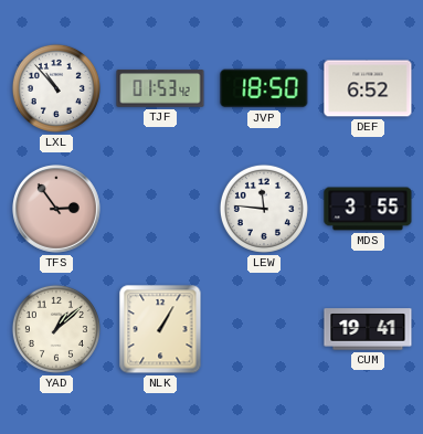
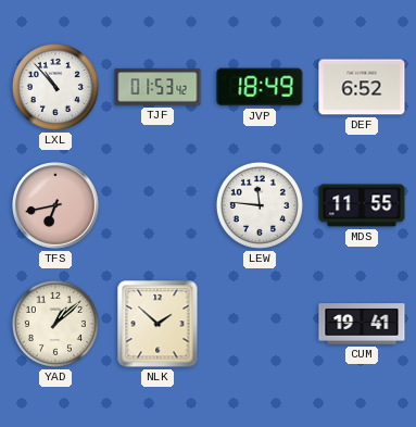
JVP: 18:50 -> 18:49
TFS: 2:54 -> 6:43
MDS: 3:55 -> 11:55
NLK: 1:05 -> 1:52
